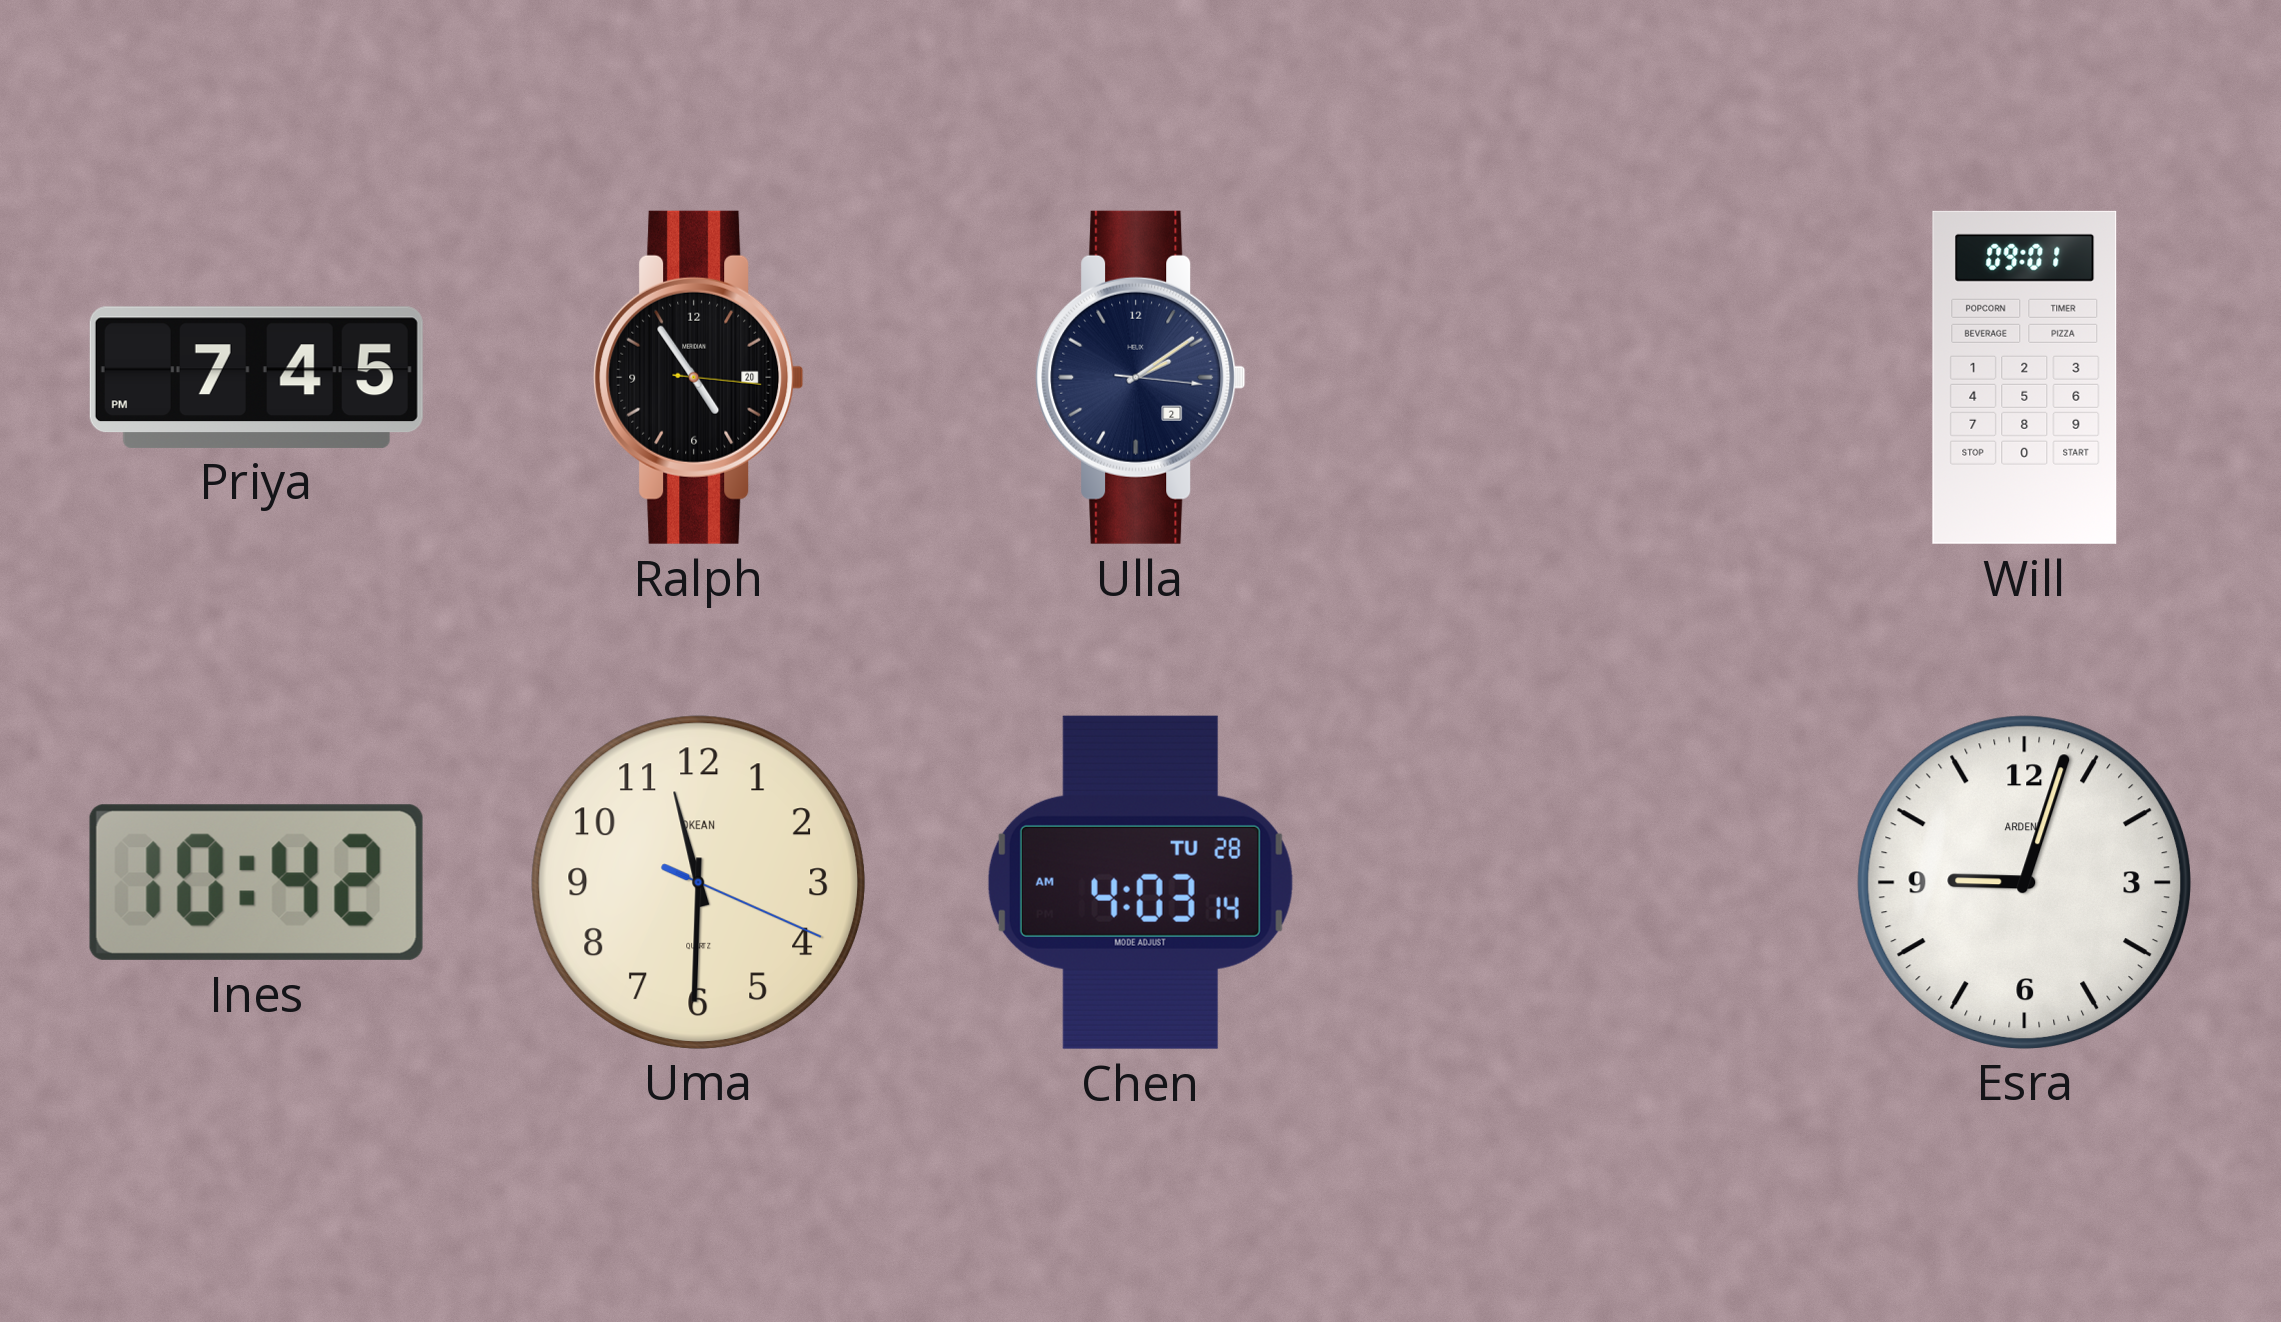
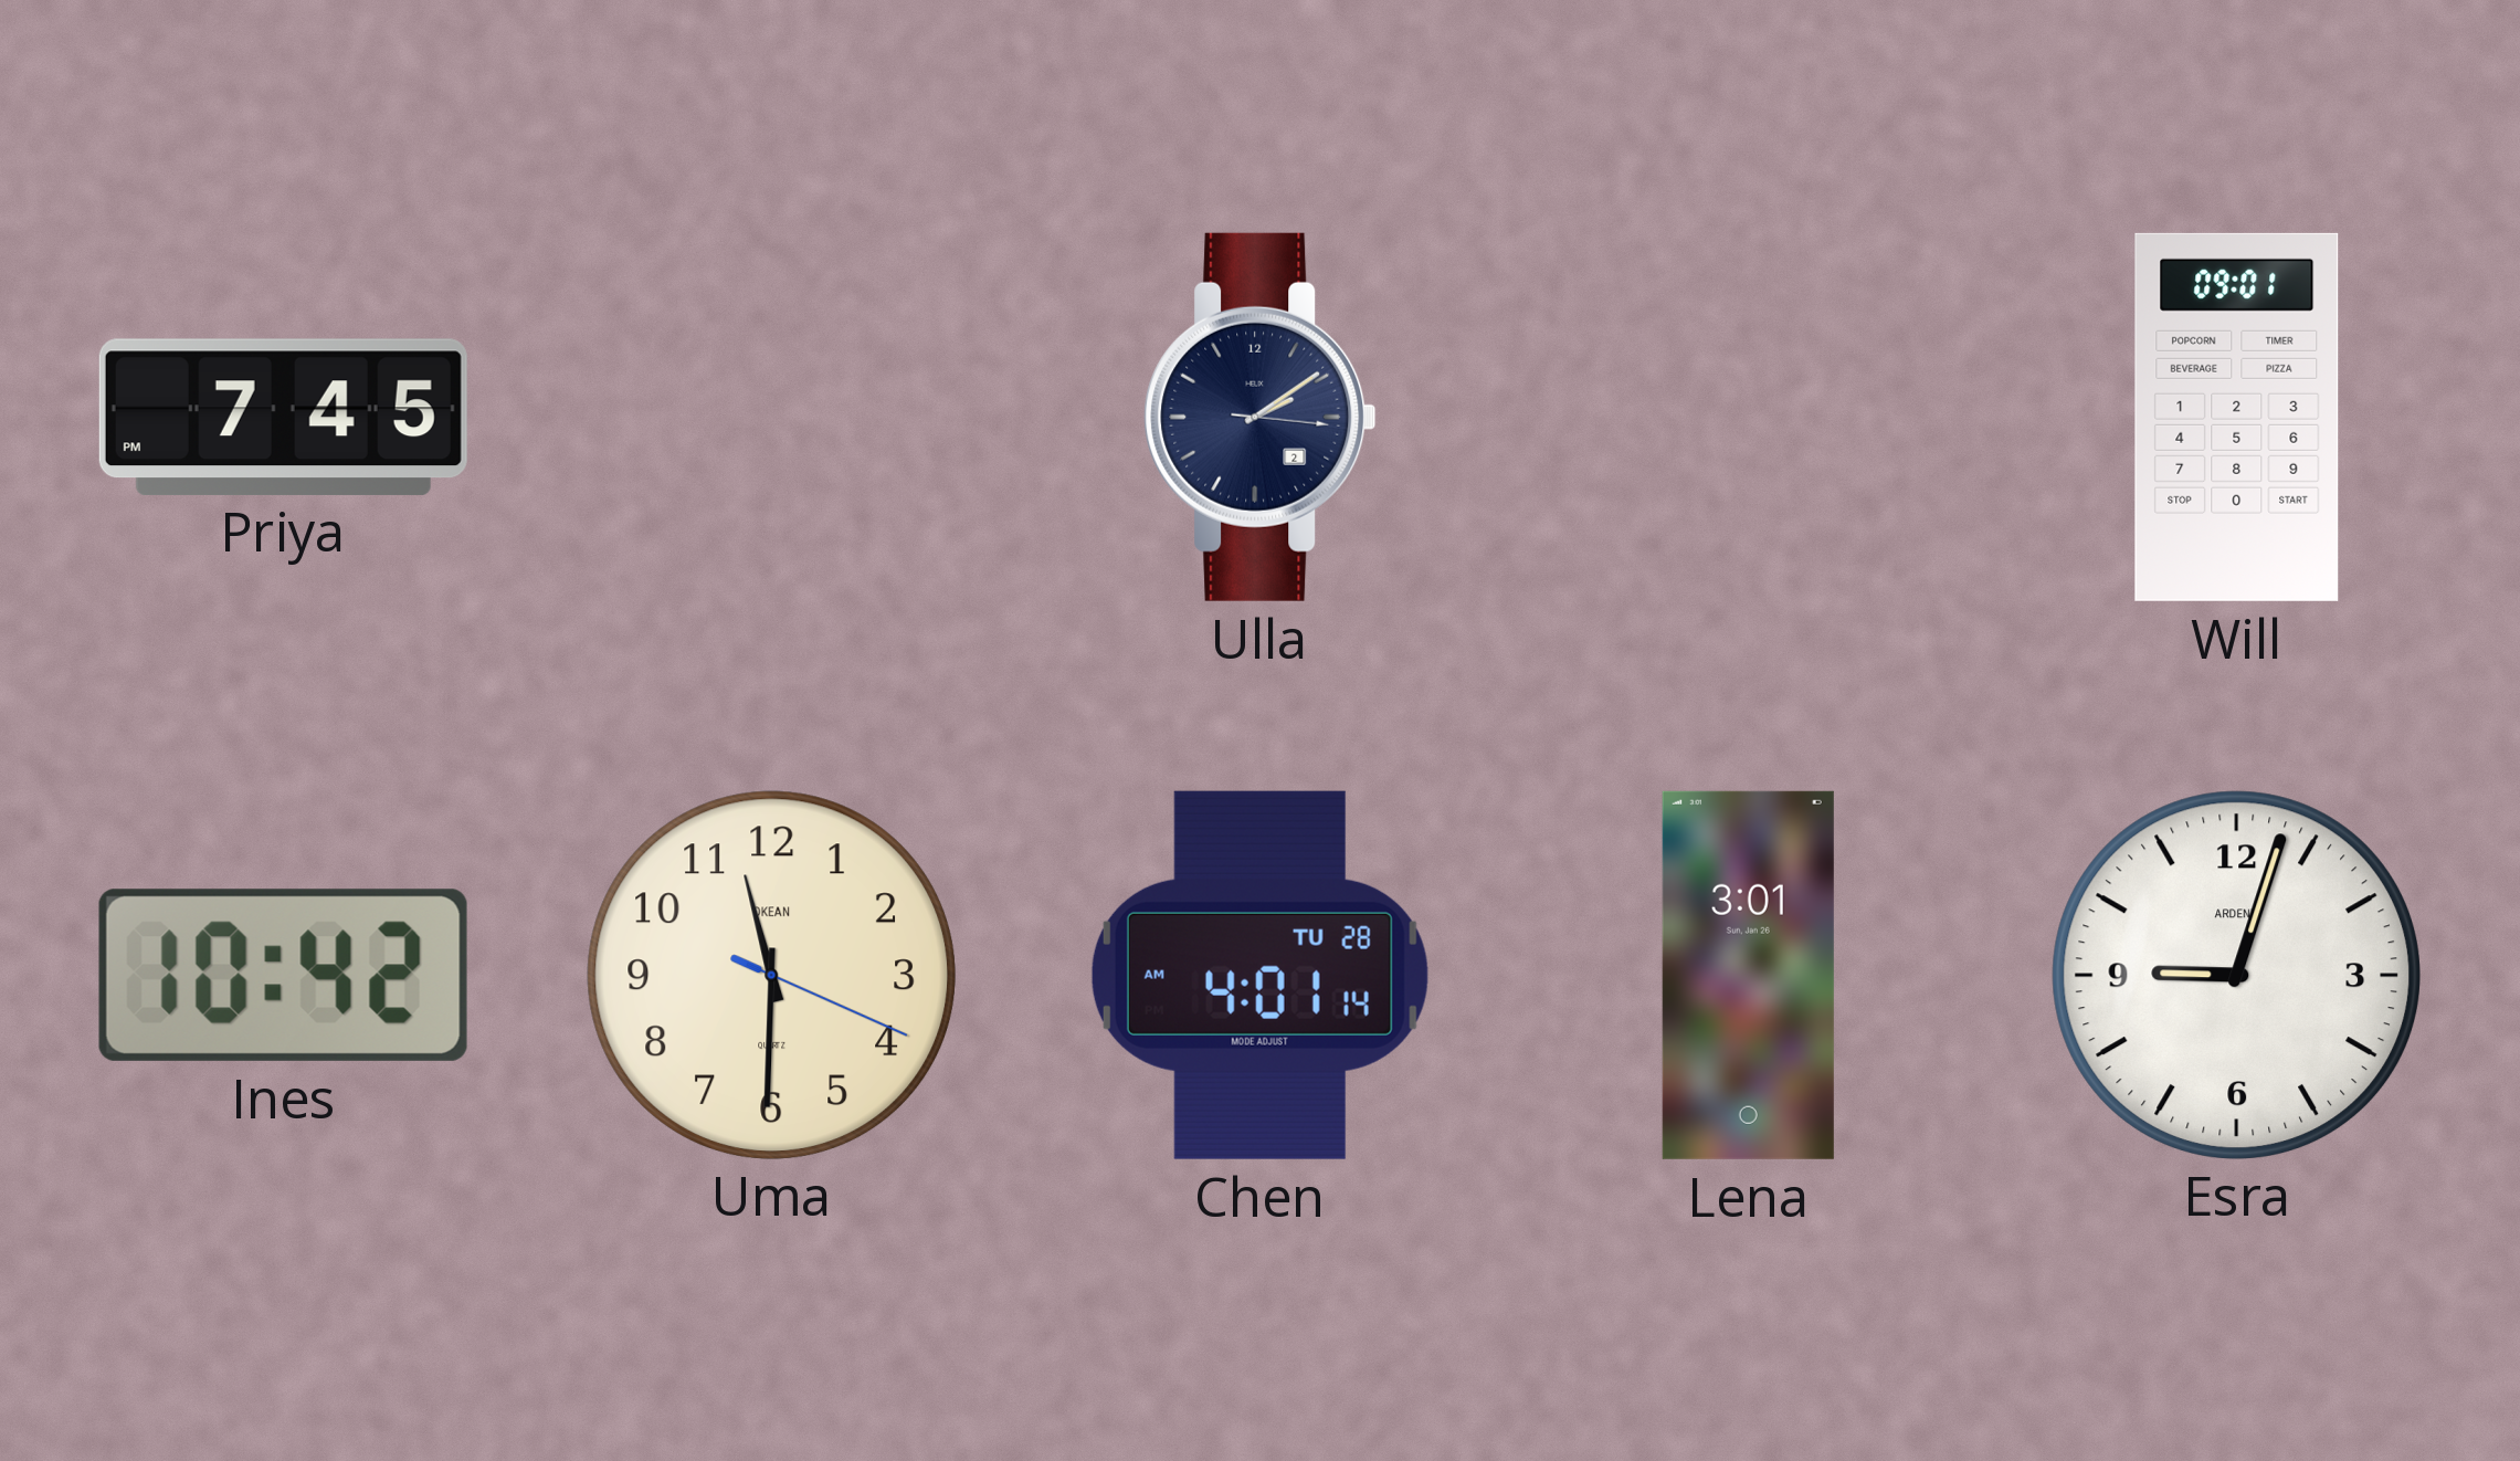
Ralph: 4:54 -> none
Chen: 4:03 -> 4:01
Lena: none -> 3:01
